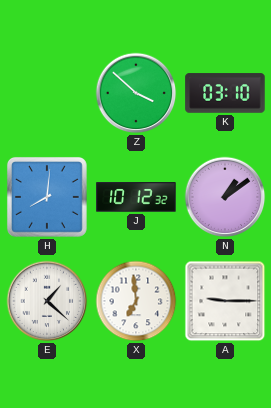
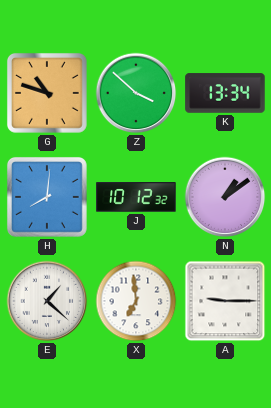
G: none -> 10:48
K: 03:10 -> 13:34
